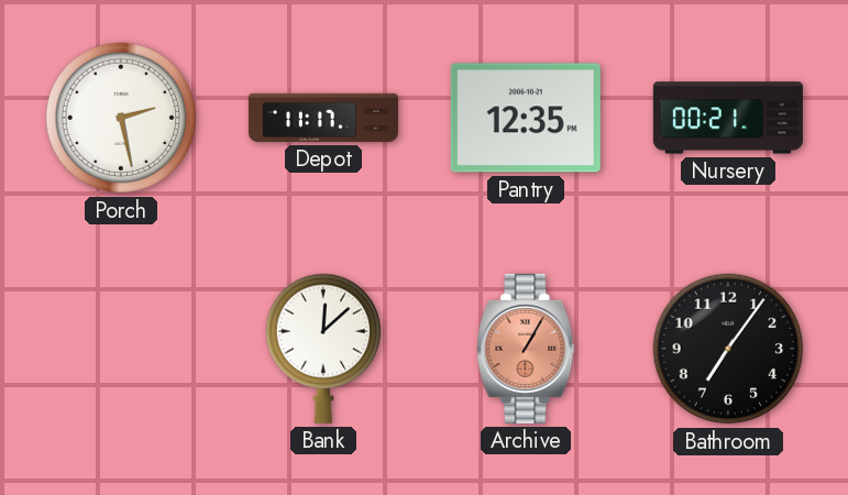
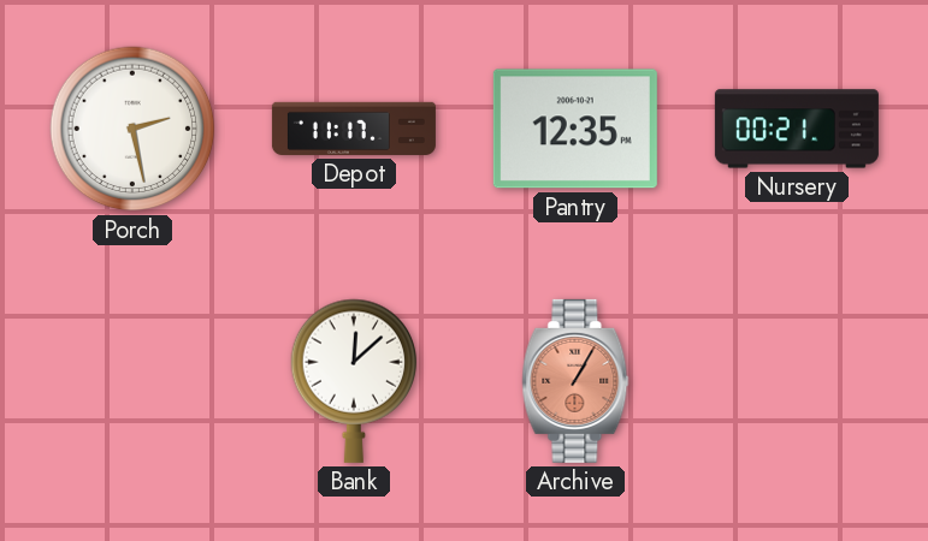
Bathroom: 7:06 -> none
